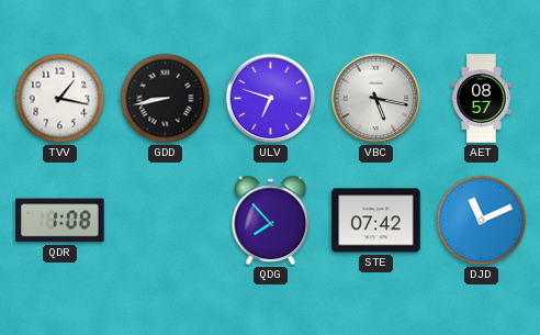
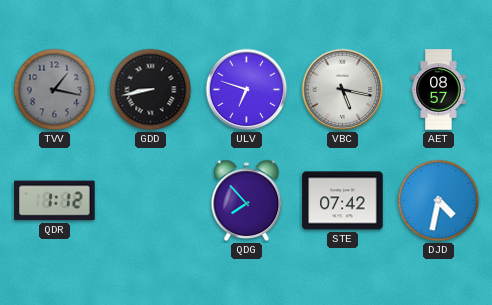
TVV dial: white -> grey
QDR: 1:08 -> 1:12
DJD: 11:11 -> 4:32
